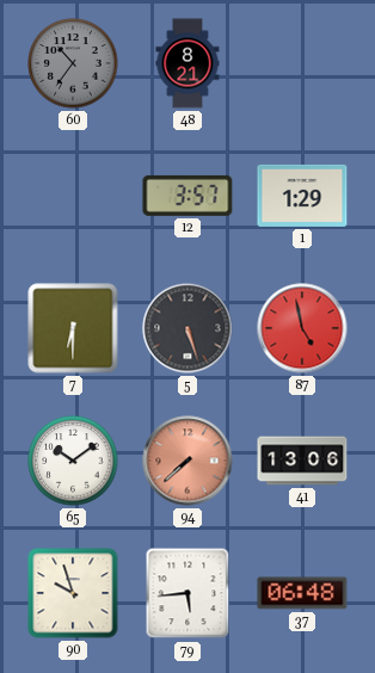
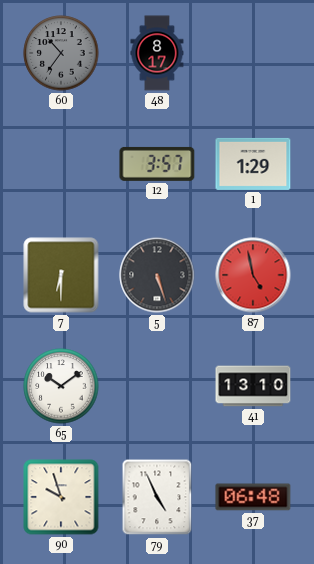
48: 8:21 -> 8:17
94: 7:38 -> none
41: 13:06 -> 13:10
79: 5:44 -> 4:56
